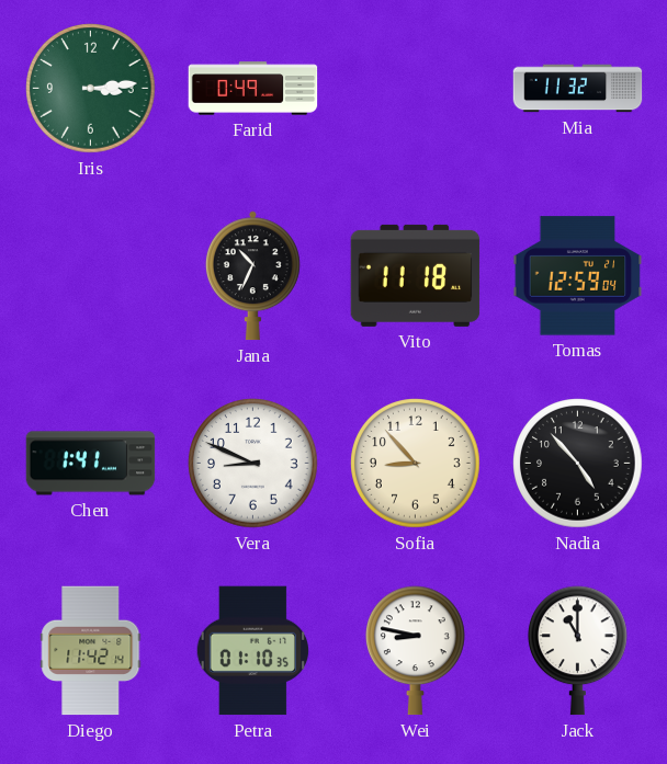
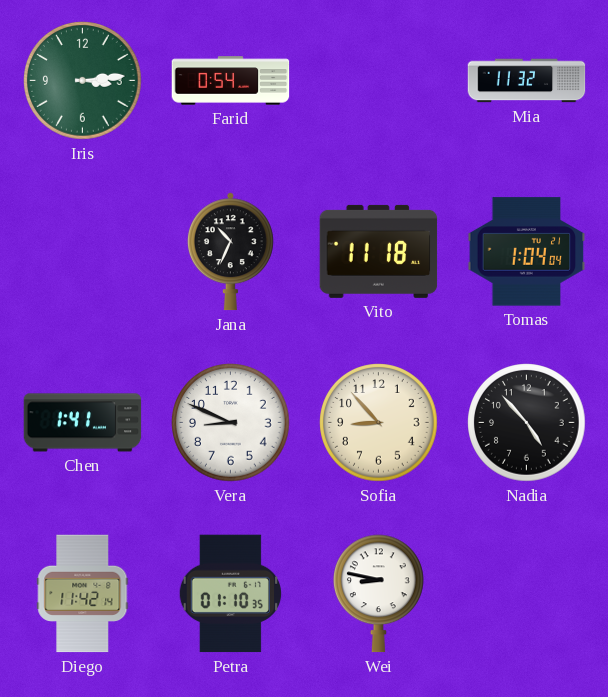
Farid: 0:49 -> 0:54
Tomas: 12:59 -> 1:04
Jack: 11:00 -> none
